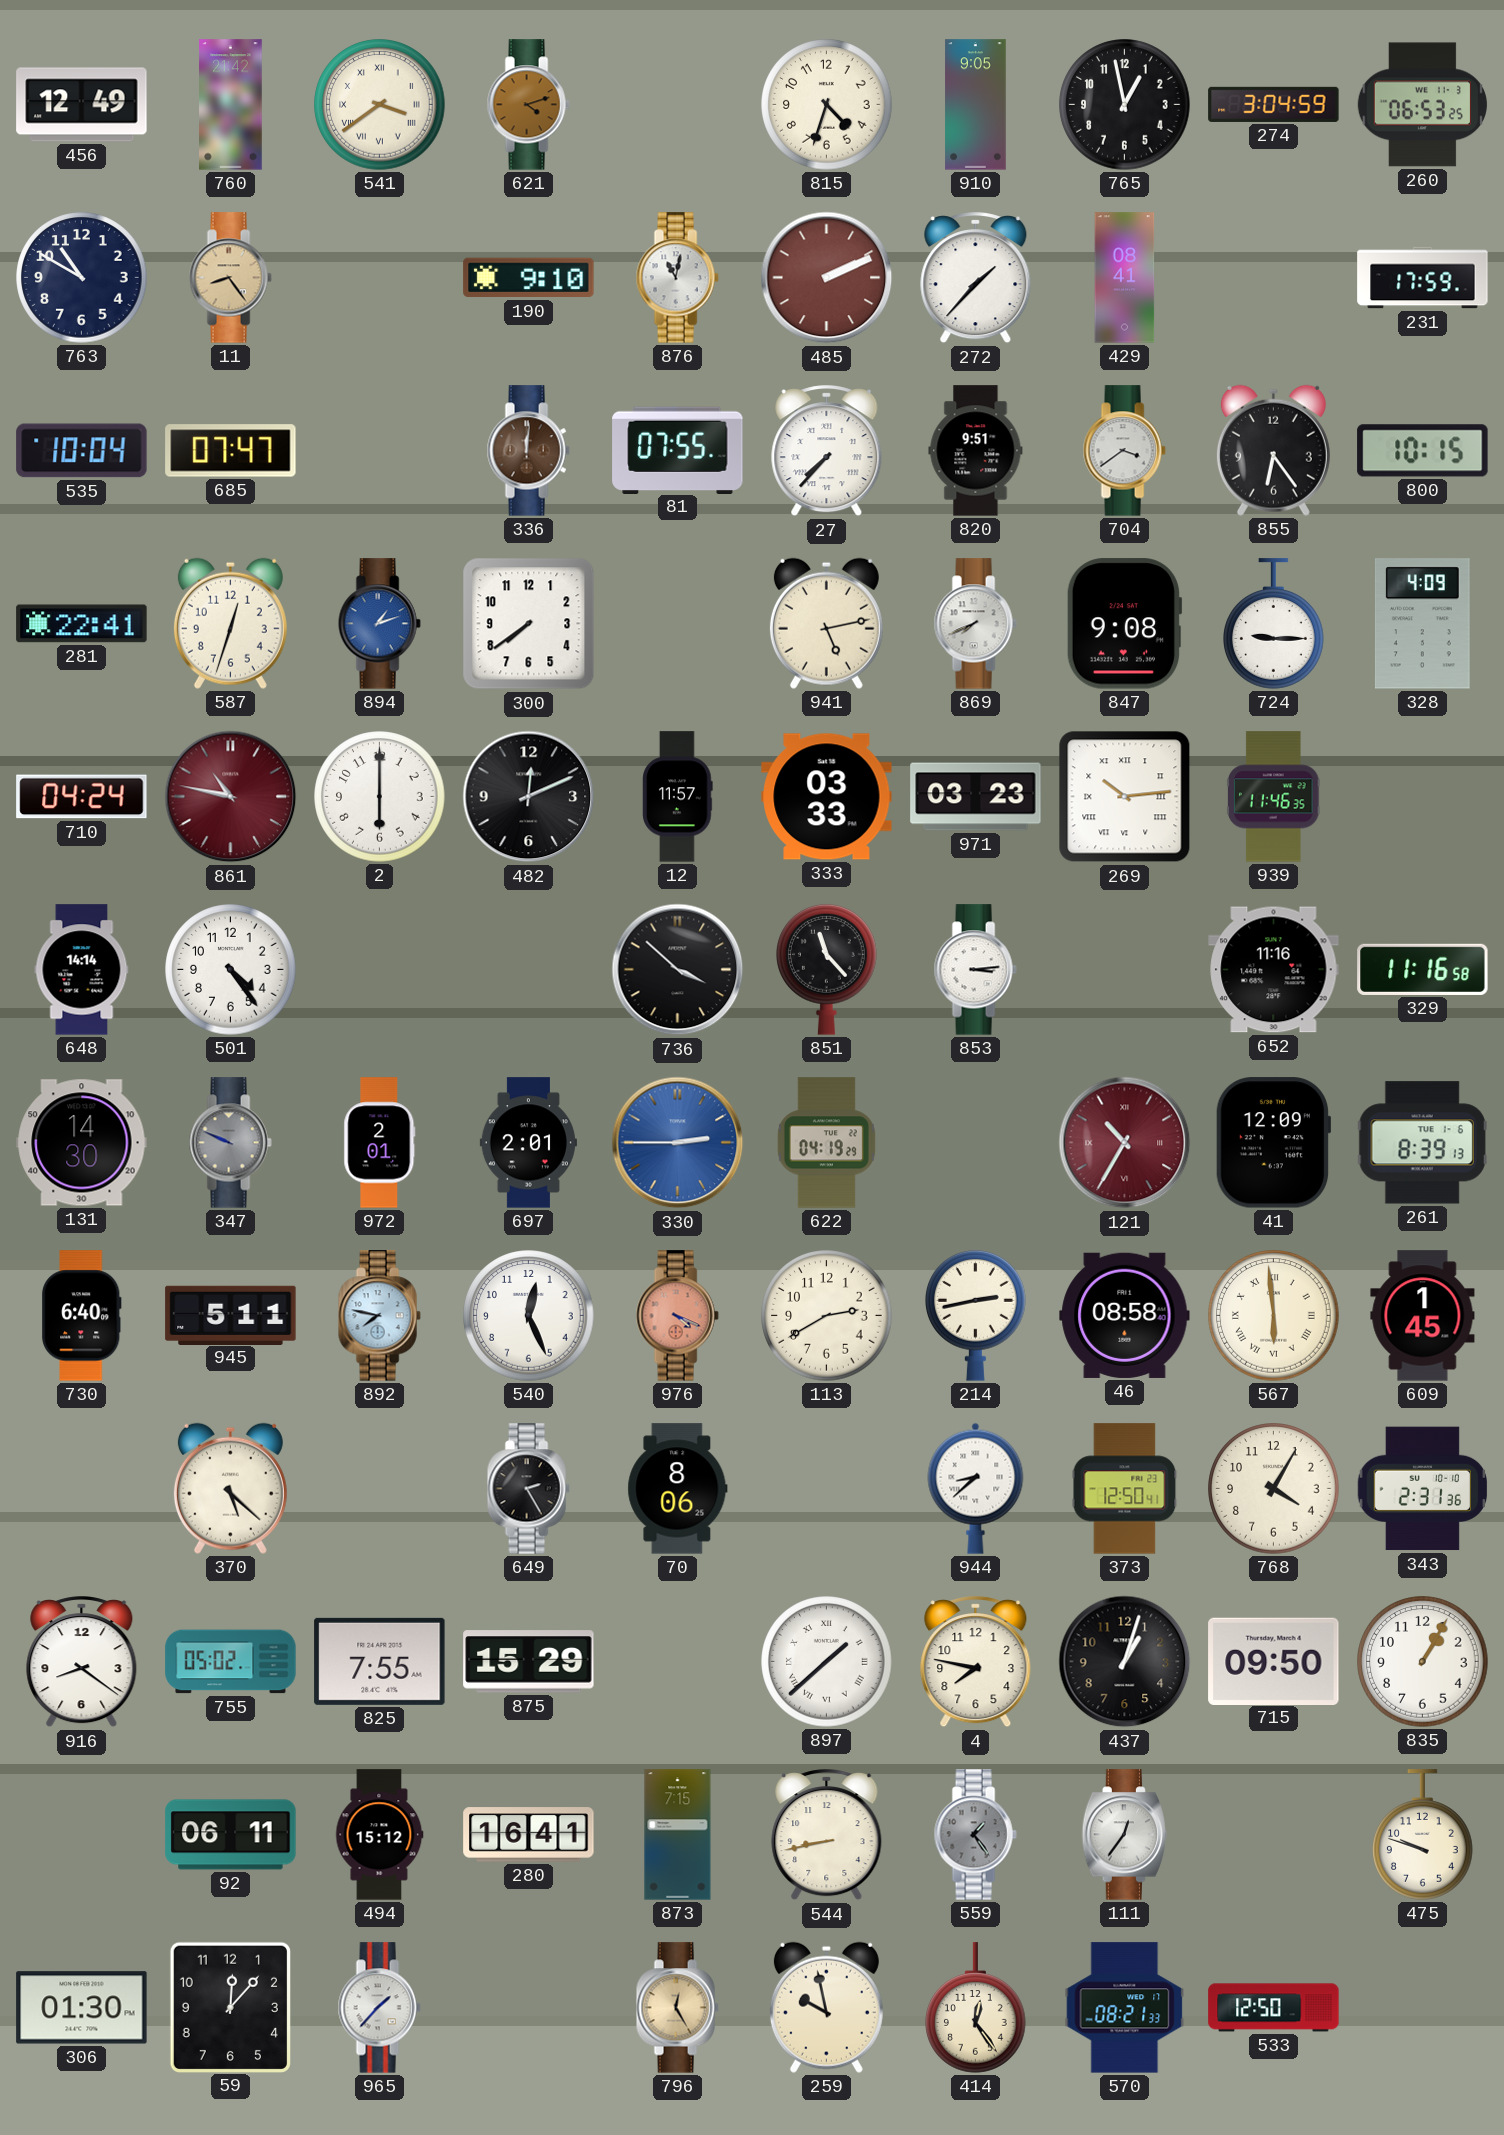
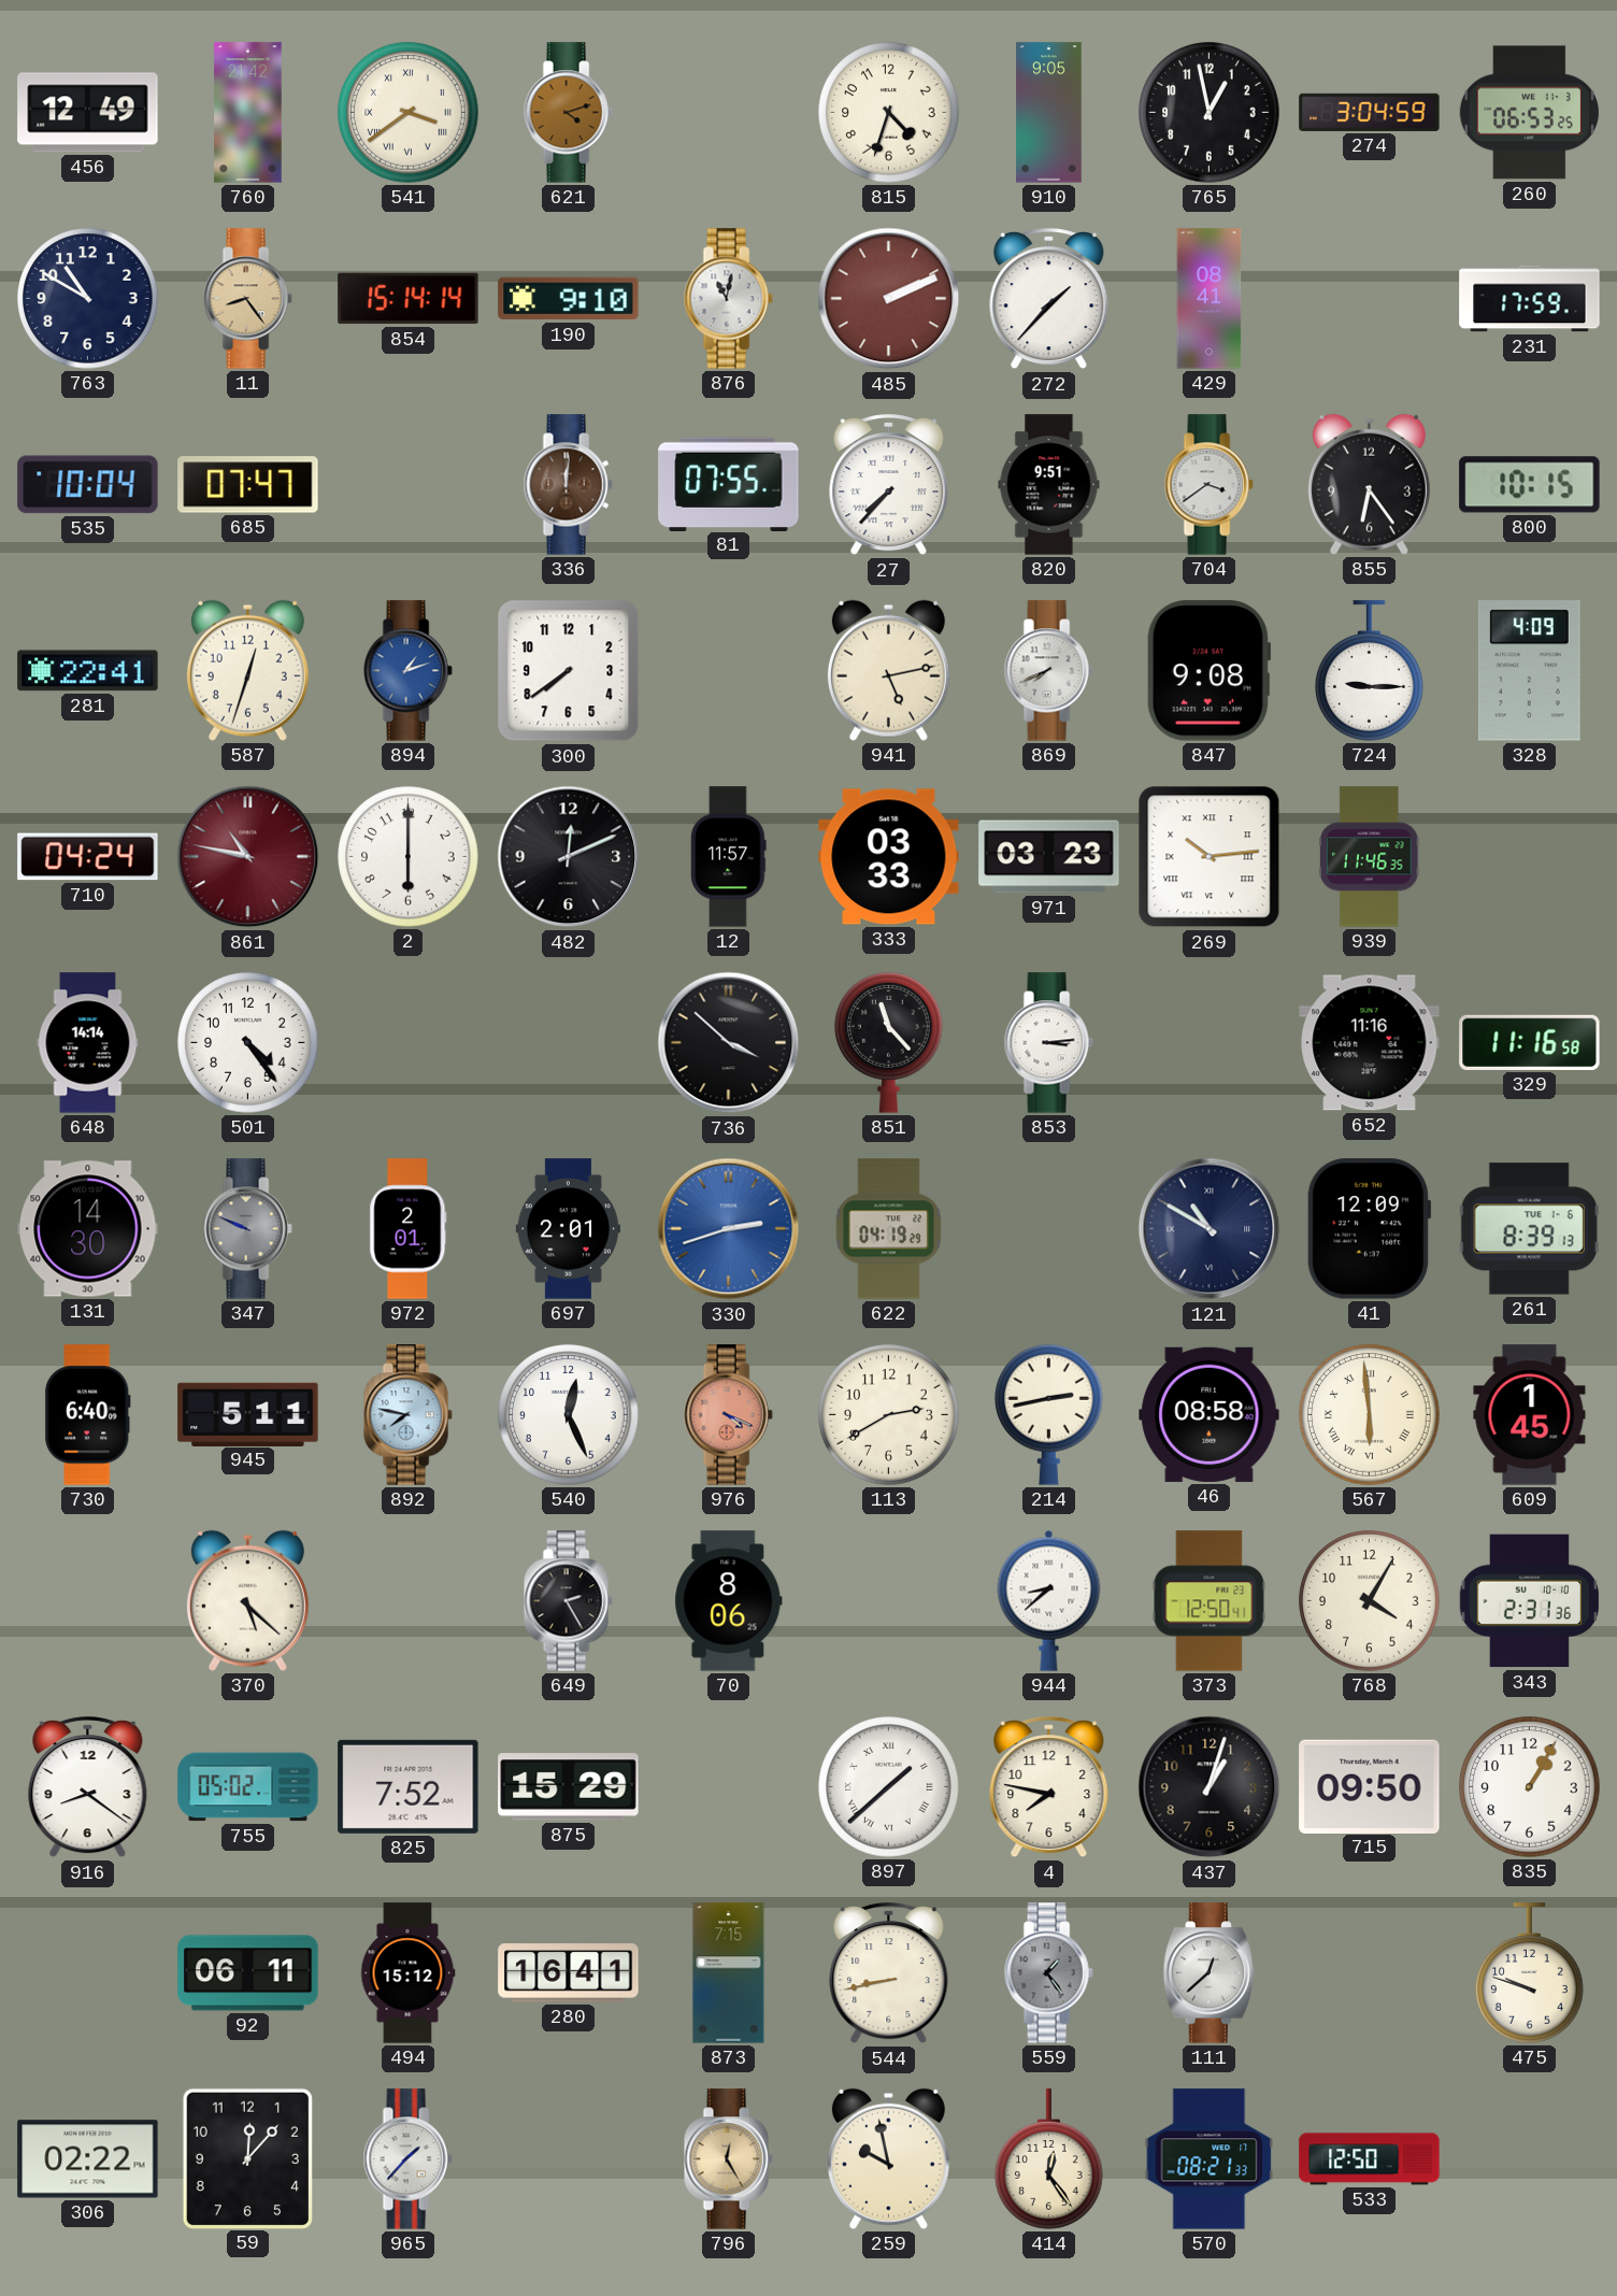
854: none -> 15:14
330: 2:45 -> 2:42
121: 10:35 -> 10:50
121 dial: burgundy -> navy
825: 7:55 -> 7:52
111: 12:36 -> 12:38
306: 01:30 -> 02:22
